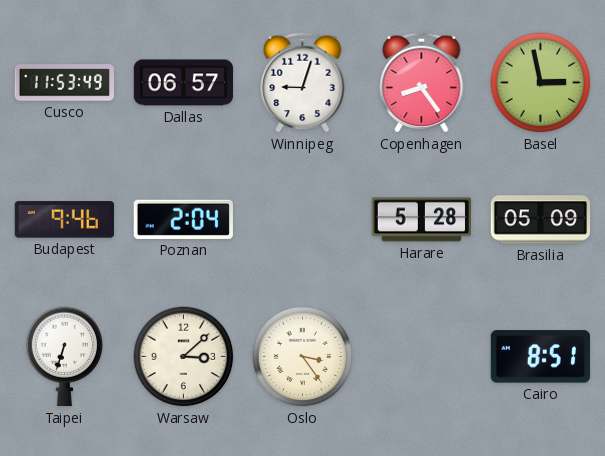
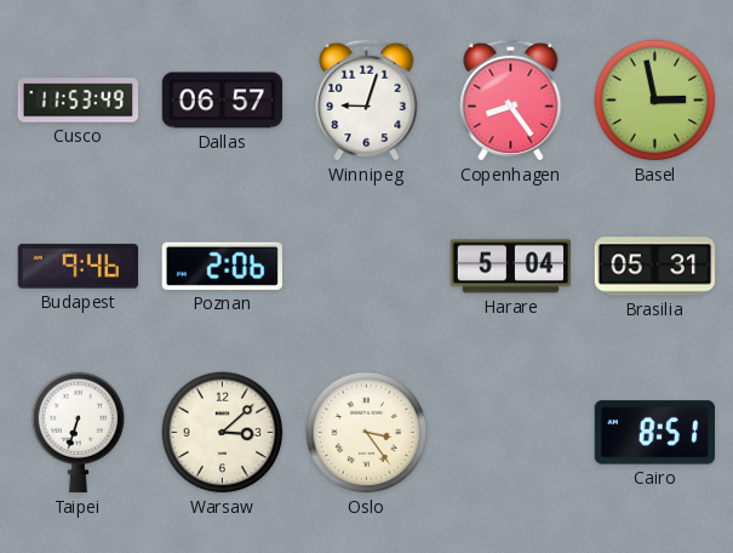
Poznan: 2:04 -> 2:06
Harare: 5:28 -> 5:04
Brasilia: 05:09 -> 05:31
